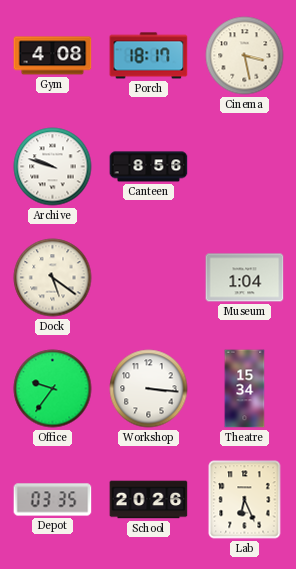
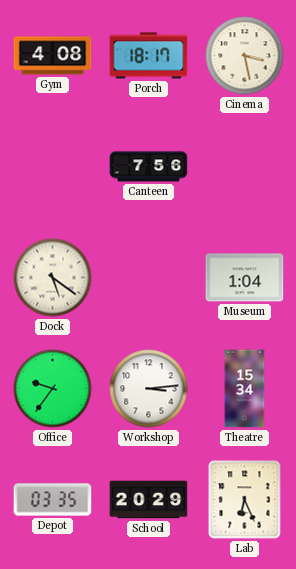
Archive: 9:48 -> none
Canteen: 8:56 -> 7:56
Workshop: 3:16 -> 3:14
School: 20:26 -> 20:29
